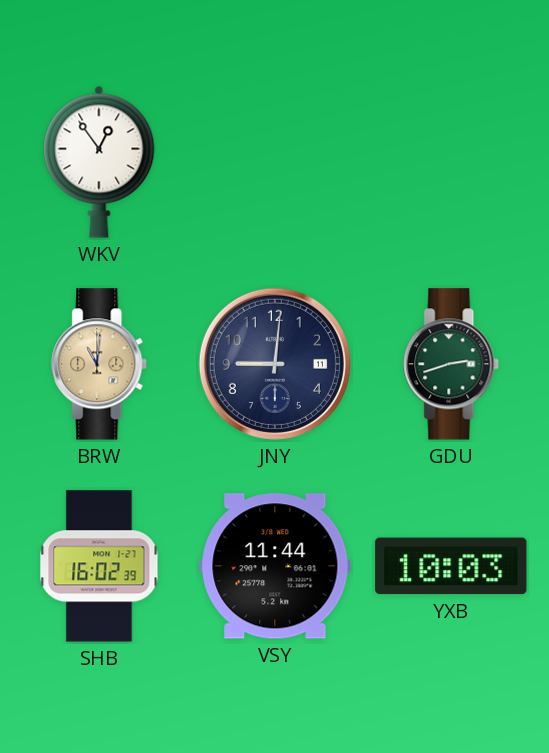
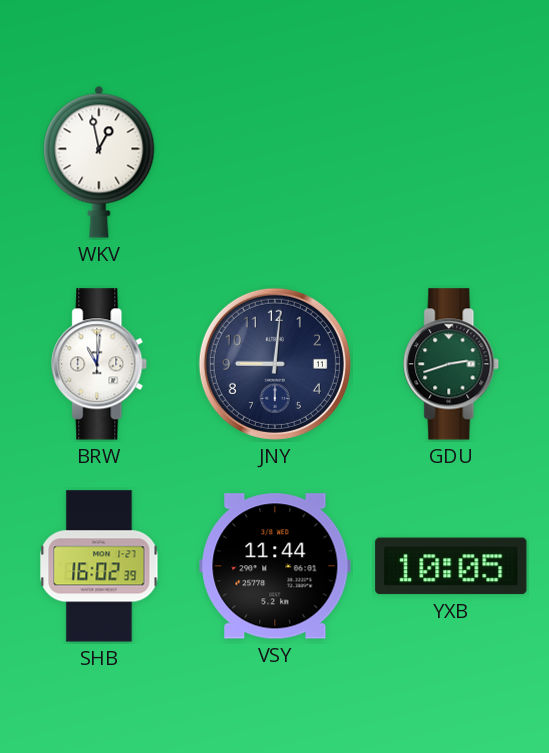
WKV: 12:54 -> 12:58
BRW dial: champagne -> white
YXB: 10:03 -> 10:05
